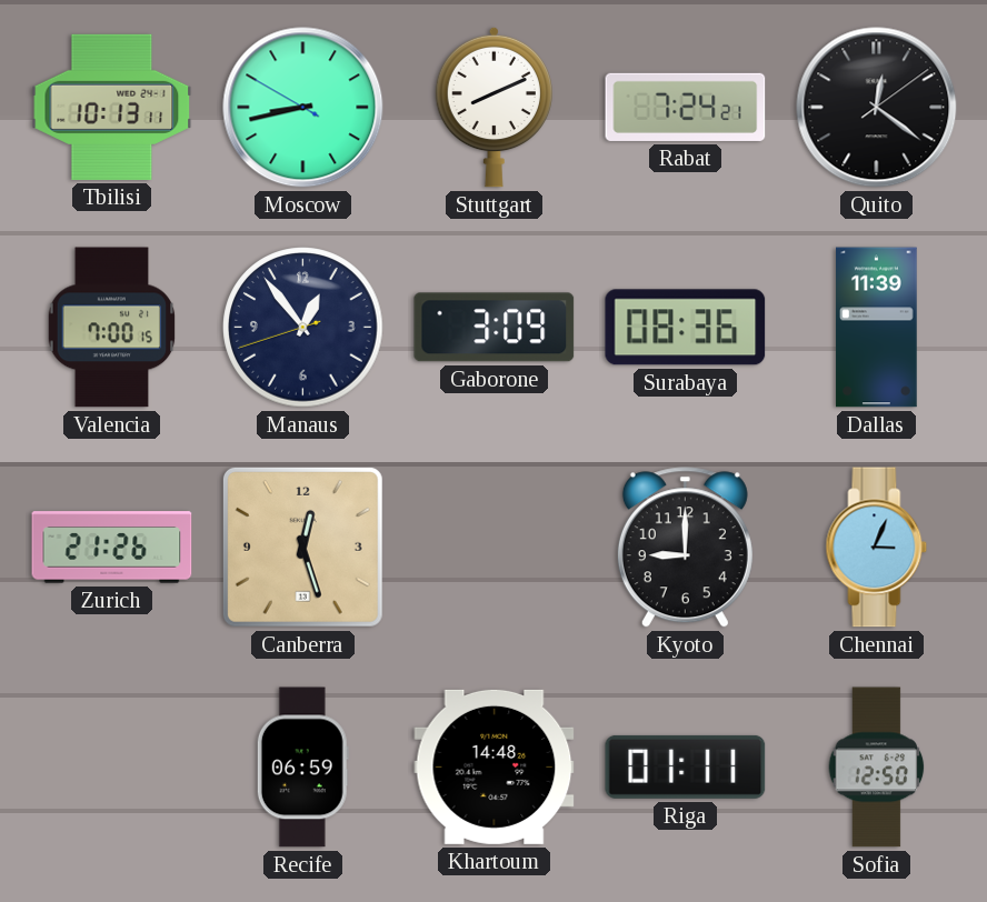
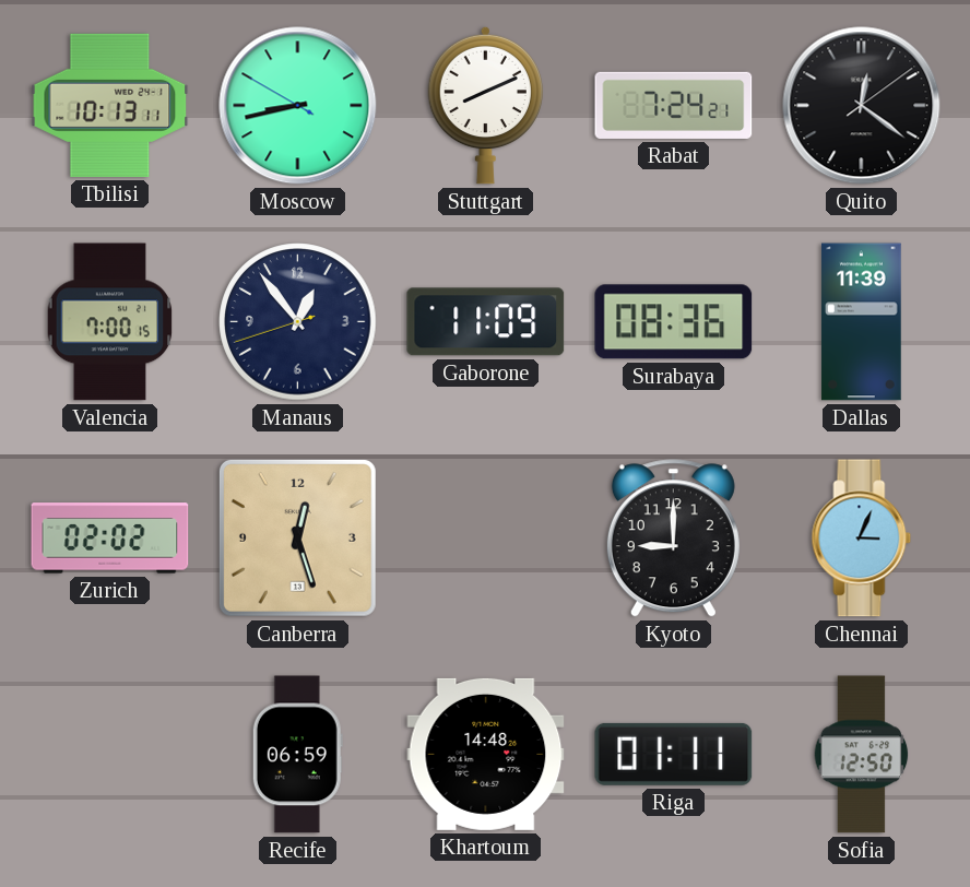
Gaborone: 3:09 -> 11:09
Zurich: 21:26 -> 02:02
